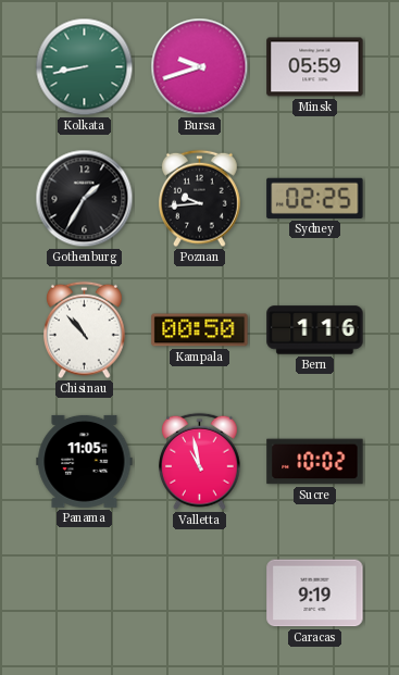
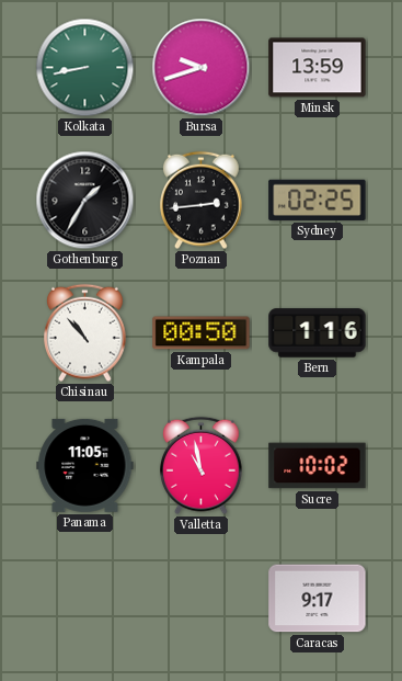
Minsk: 05:59 -> 13:59
Poznan: 9:44 -> 2:44
Caracas: 9:19 -> 9:17
